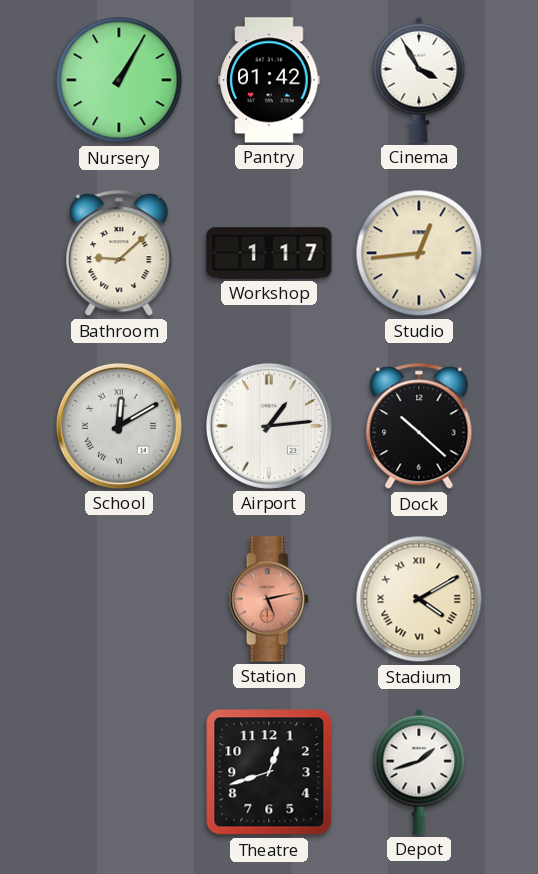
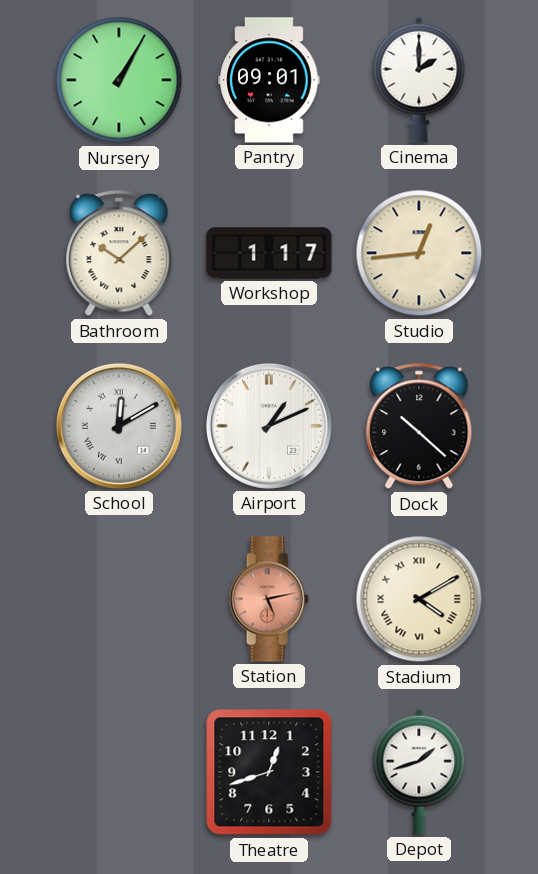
Pantry: 01:42 -> 09:01
Cinema: 3:55 -> 2:00
Bathroom: 9:08 -> 10:08
Airport: 1:14 -> 1:11
